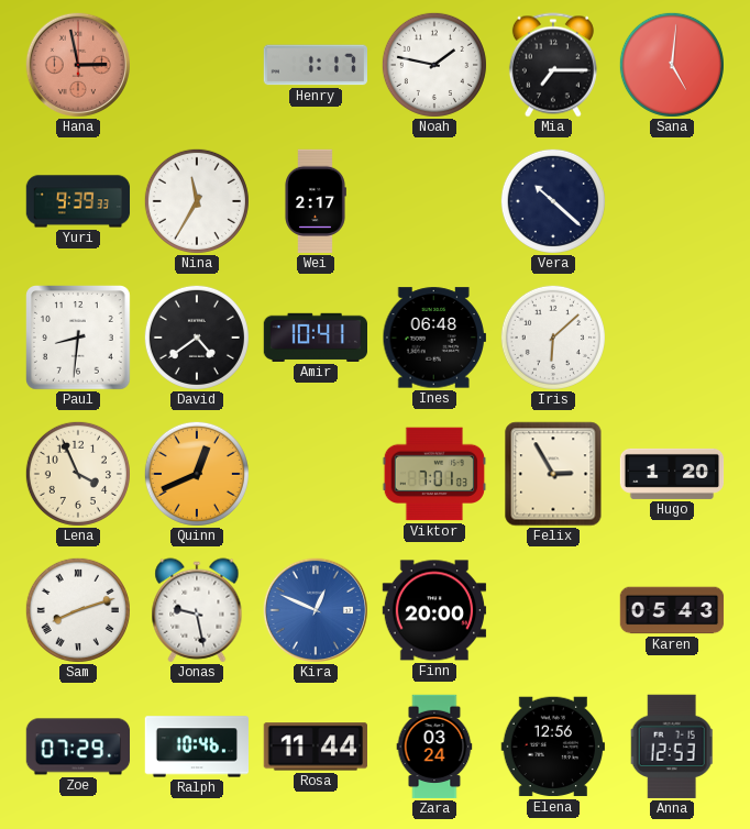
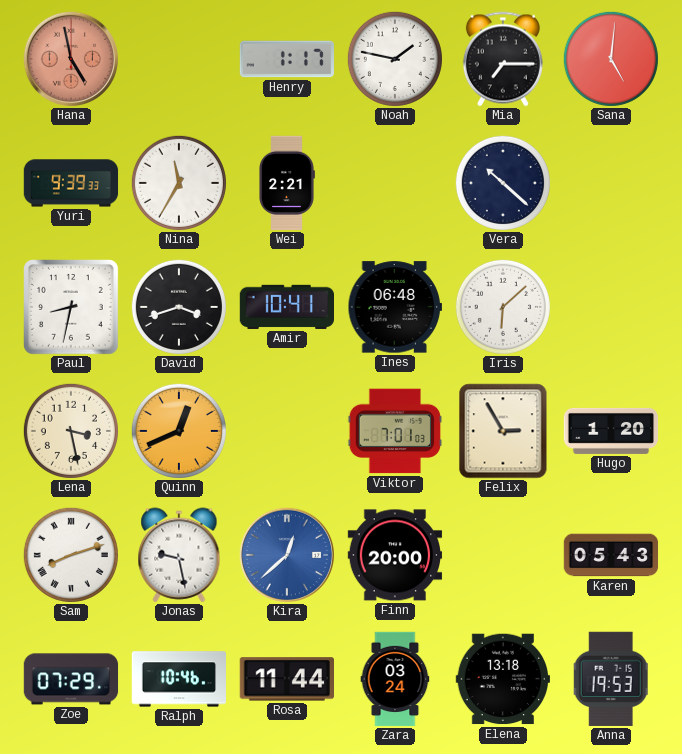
Hana: 2:58 -> 4:58
Wei: 2:17 -> 2:21
Paul: 8:31 -> 8:32
David: 4:39 -> 3:42
Lena: 3:56 -> 3:28
Kira: 12:49 -> 12:38
Elena: 12:56 -> 13:18
Anna: 12:53 -> 19:53
